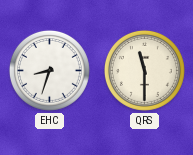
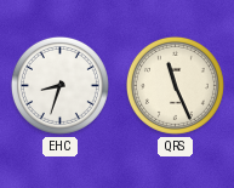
QRS: 11:30 -> 11:26
